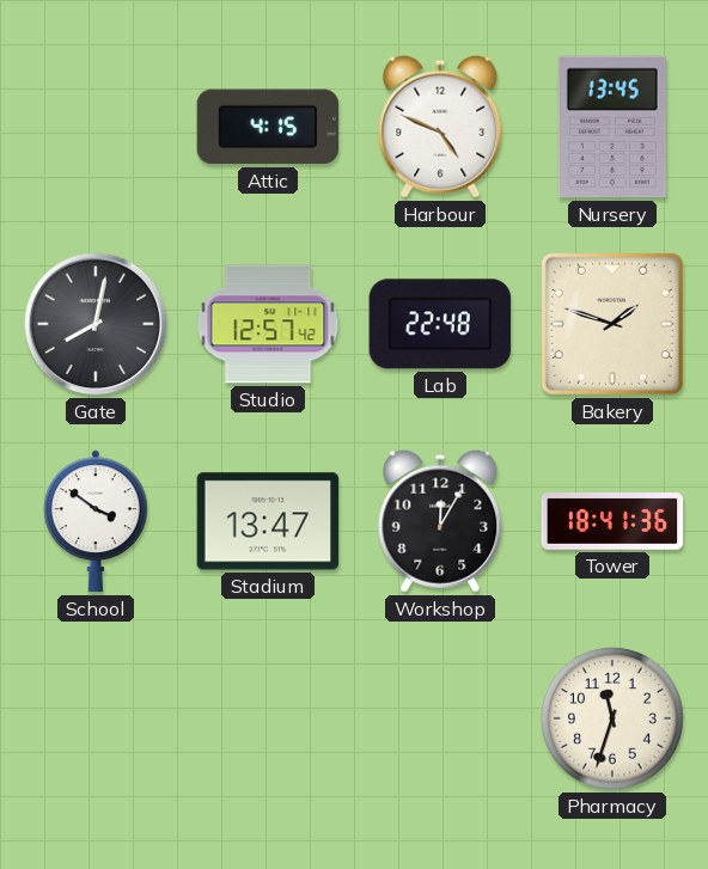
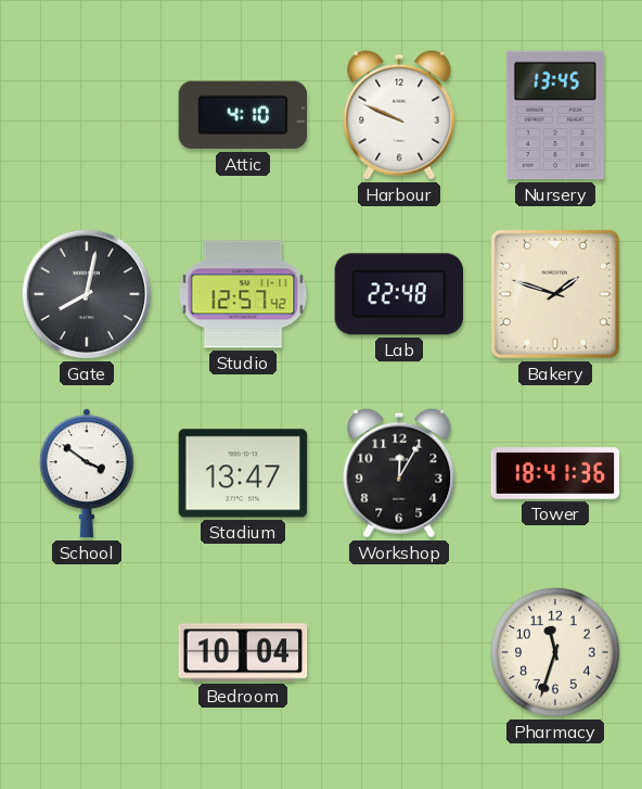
Attic: 4:15 -> 4:10
Harbour: 4:49 -> 9:49
Bedroom: none -> 10:04
